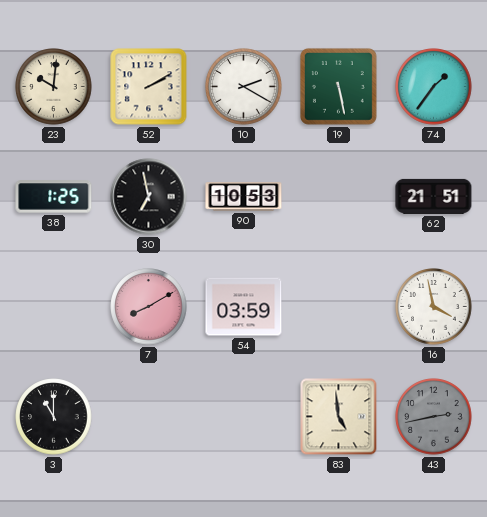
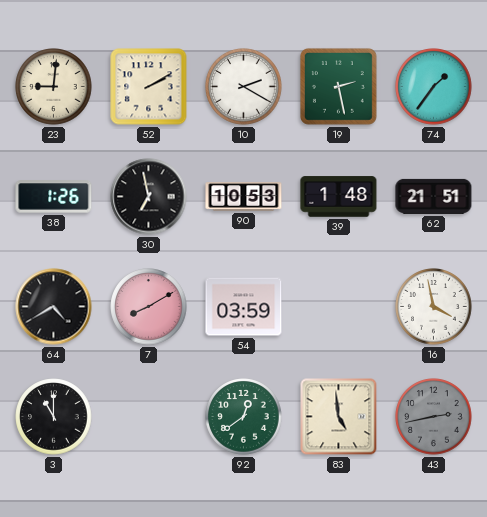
23: 10:01 -> 9:01
19: 5:28 -> 2:28
38: 1:25 -> 1:26
39: none -> 1:48
64: none -> 4:40
92: none -> 12:39
